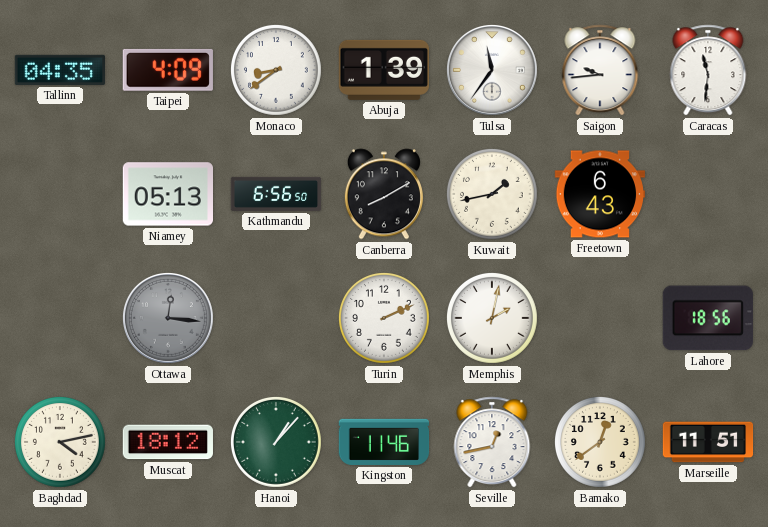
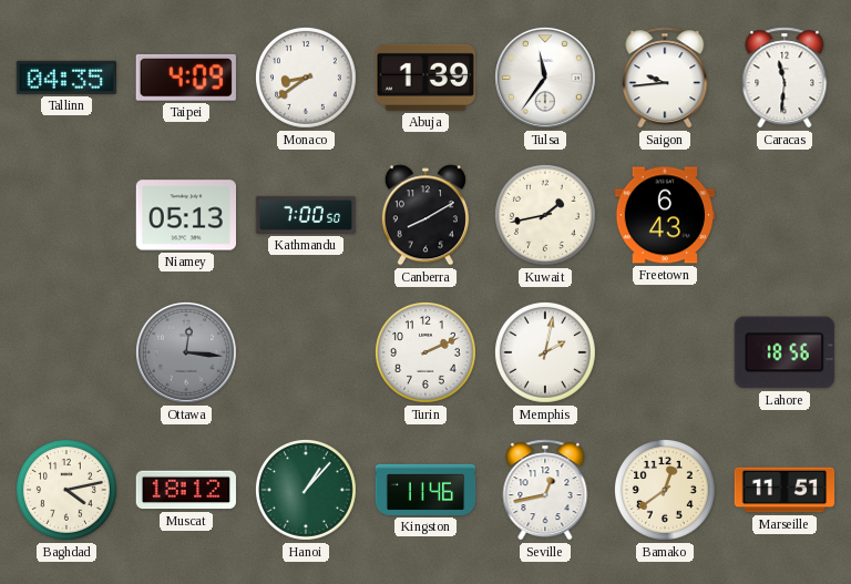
Kathmandu: 6:56 -> 7:00
